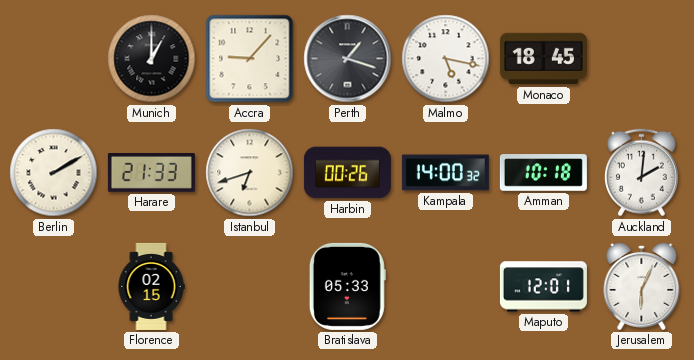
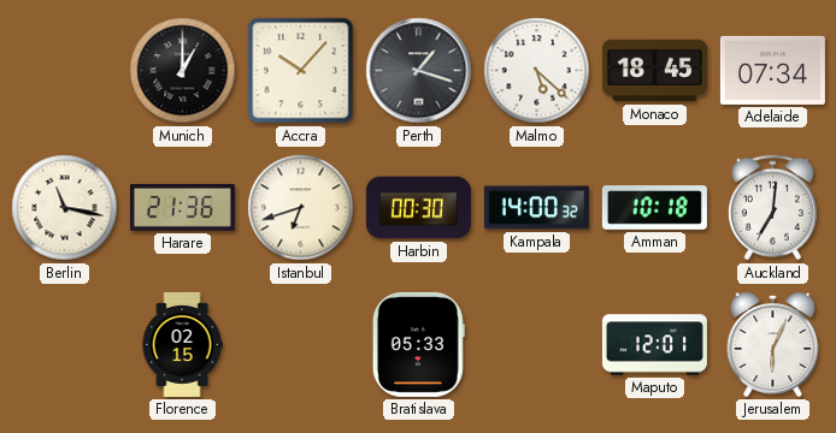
Accra: 9:07 -> 10:07
Malmo: 5:17 -> 5:22
Adelaide: none -> 07:34
Berlin: 2:10 -> 11:17
Harare: 21:33 -> 21:36
Harbin: 00:26 -> 00:30
Auckland: 2:01 -> 7:01
